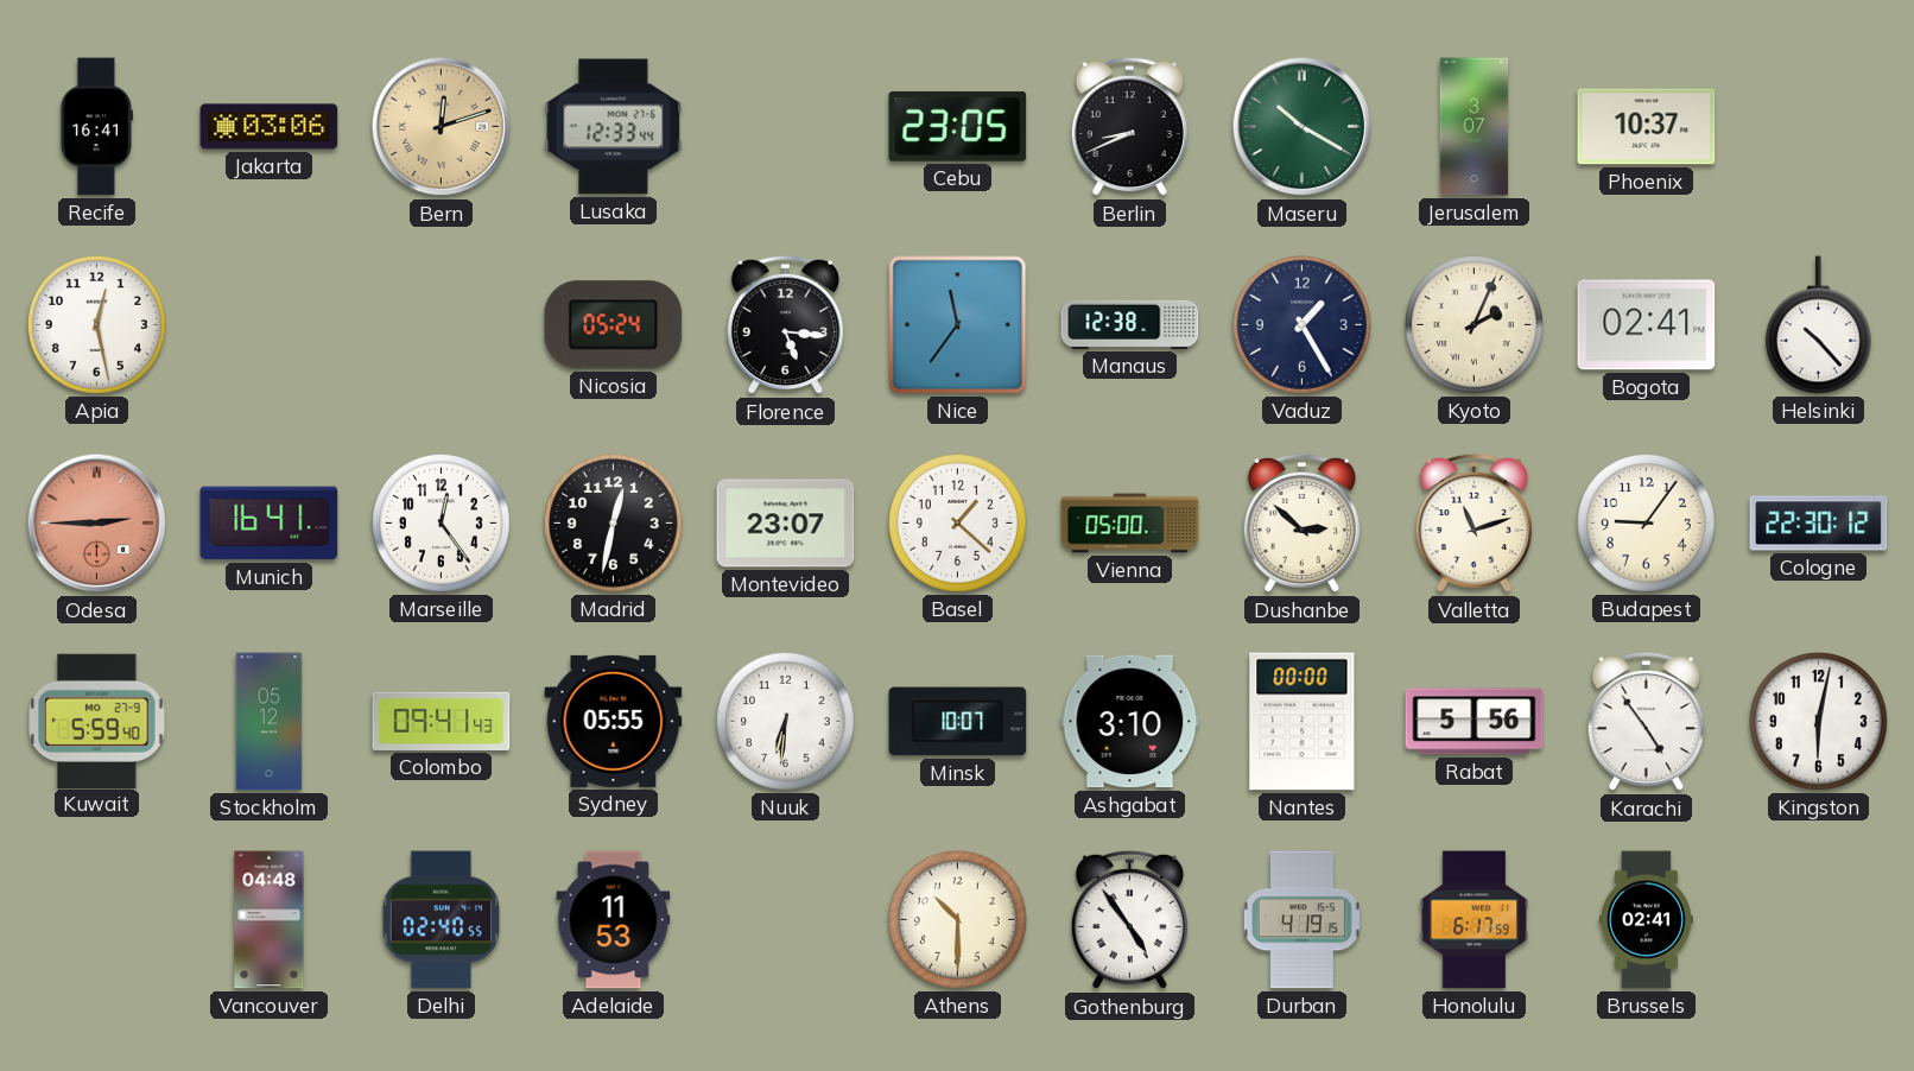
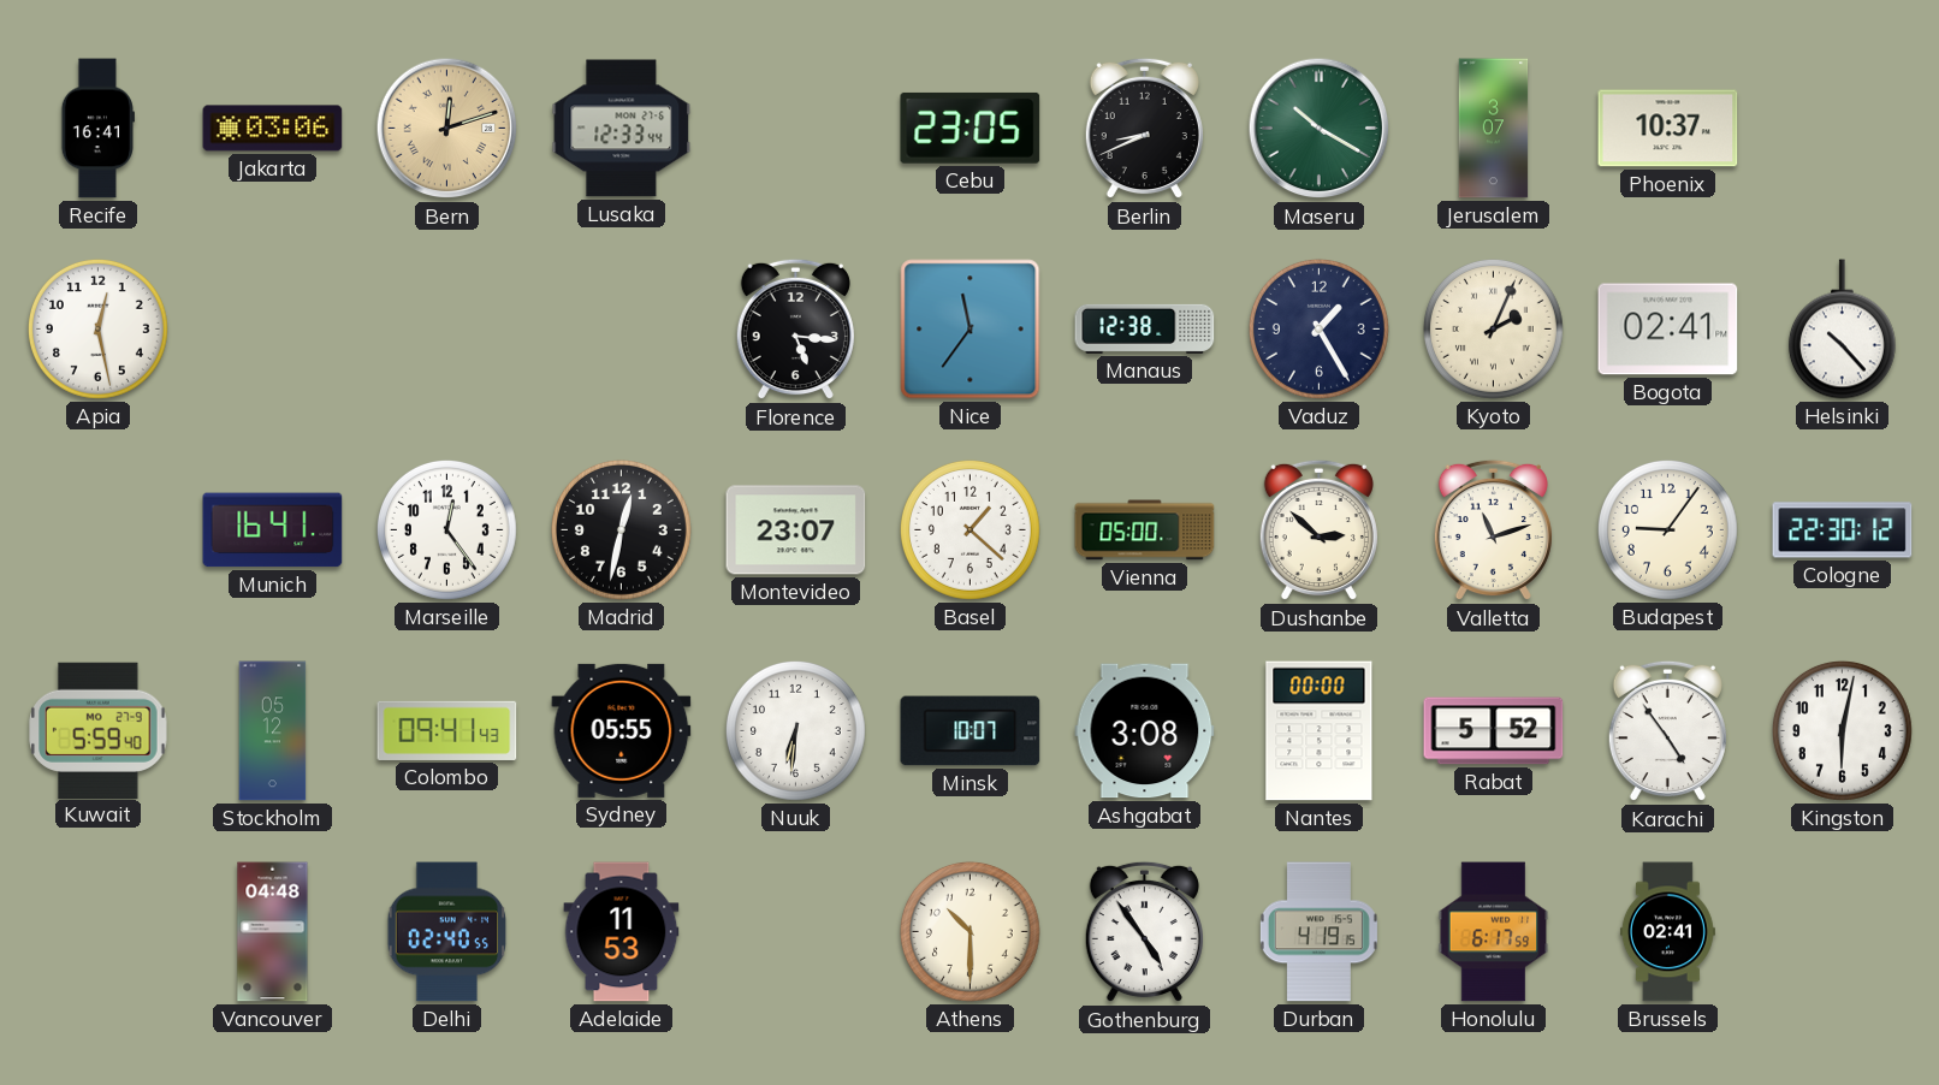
Nicosia: 05:24 -> none
Odesa: 2:45 -> none
Ashgabat: 3:10 -> 3:08
Rabat: 5:56 -> 5:52
